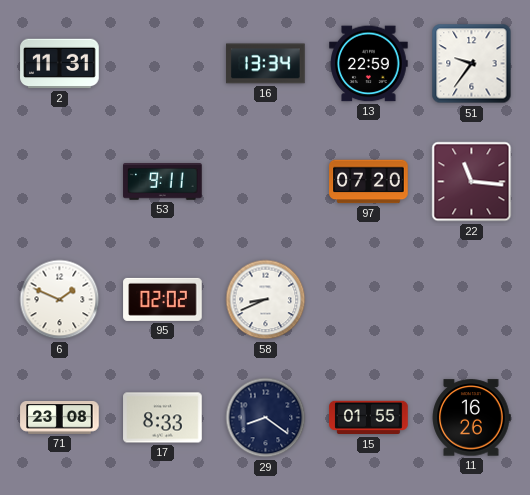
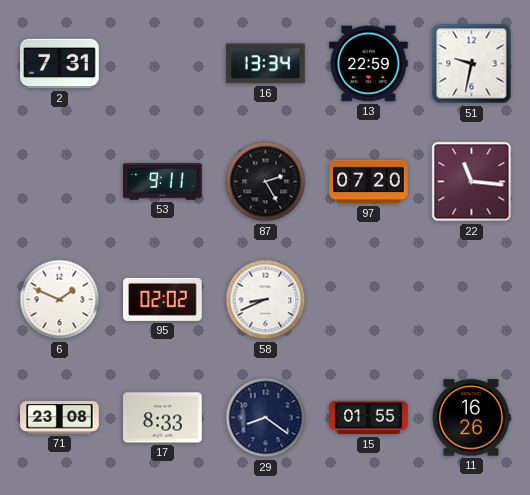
2: 11:31 -> 7:31
51: 9:36 -> 9:32
87: none -> 2:25
